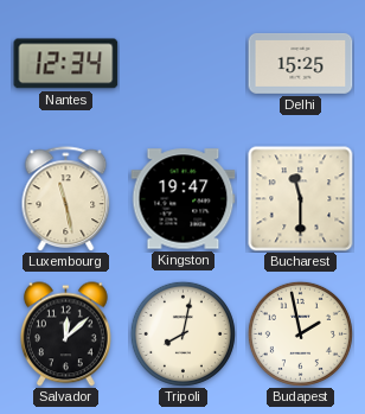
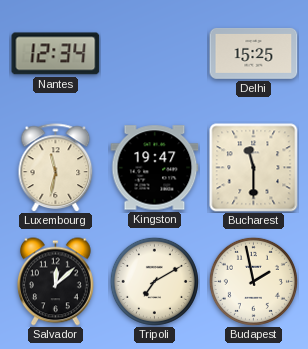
Luxembourg: 11:28 -> 11:32
Tripoli: 8:02 -> 7:10
